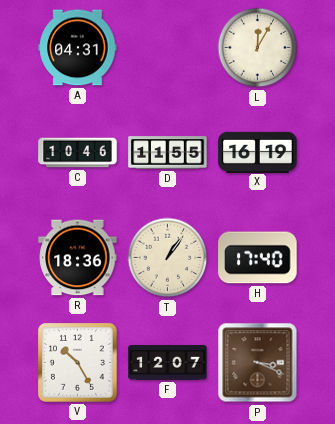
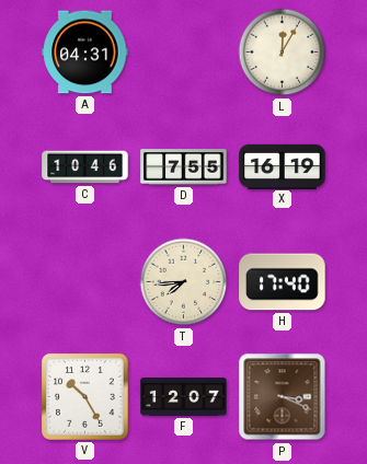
D: 11:55 -> 7:55
R: 18:36 -> none
T: 1:06 -> 7:44
